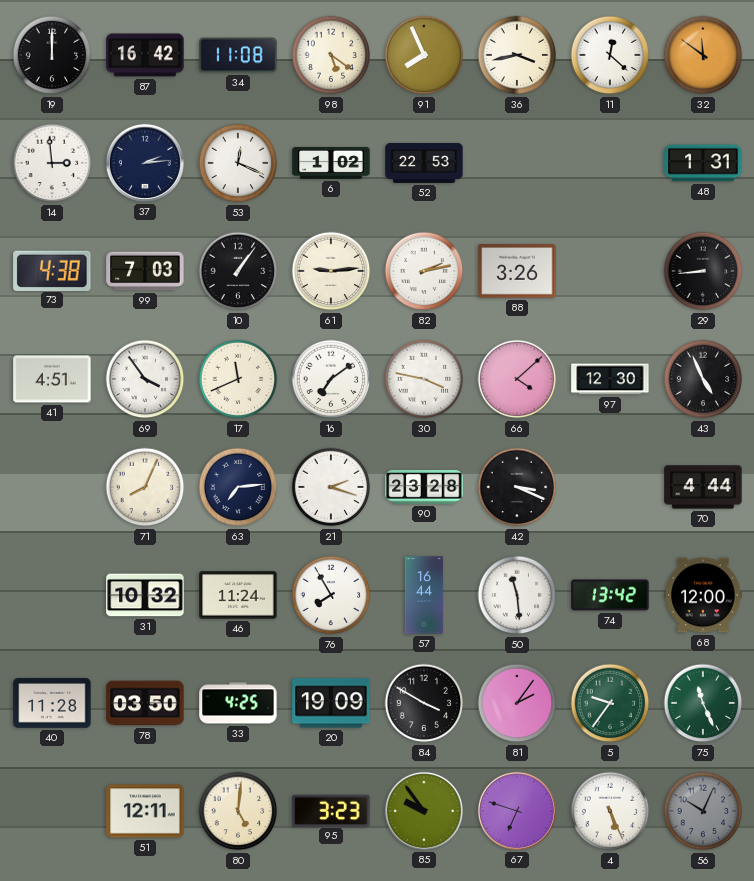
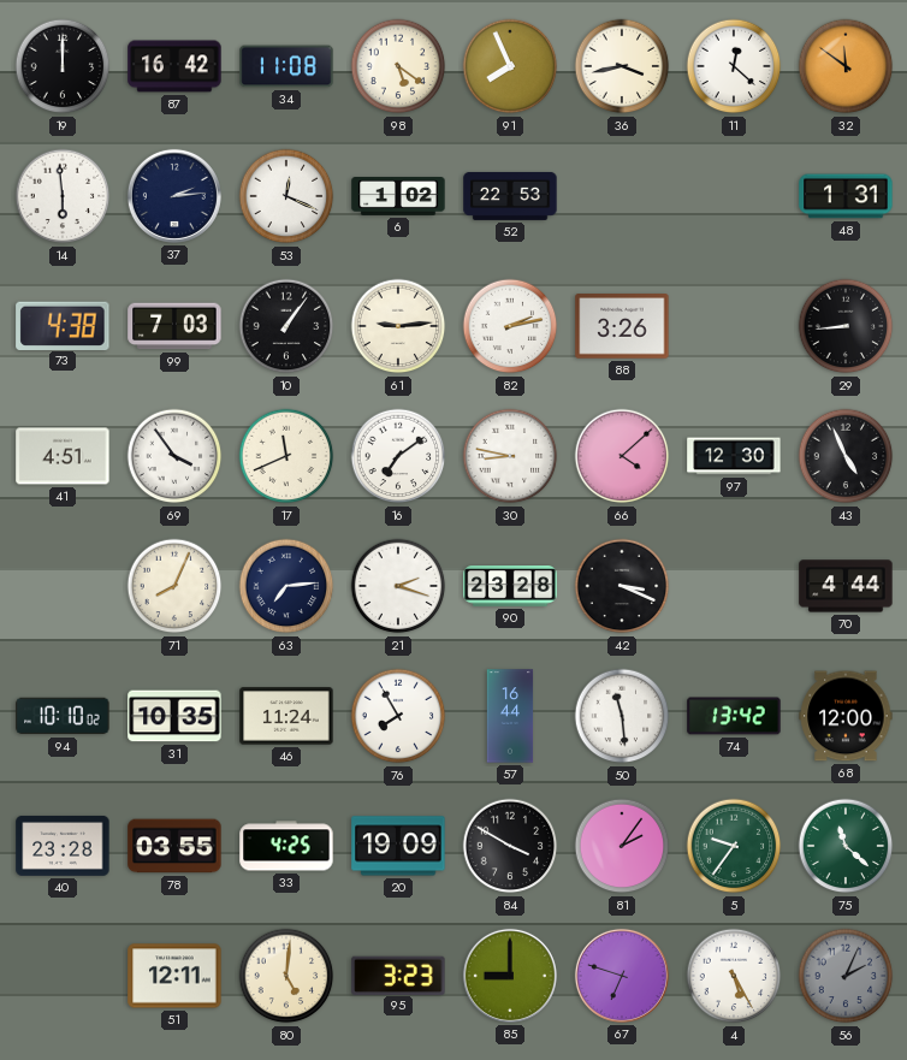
14: 2:59 -> 5:59
30: 3:47 -> 8:47
94: none -> 10:10
31: 10:32 -> 10:35
40: 11:28 -> 23:28
78: 03:50 -> 03:55
75: 11:26 -> 11:22
85: 9:54 -> 9:00
4: 5:26 -> 5:25
56: 10:04 -> 2:04
